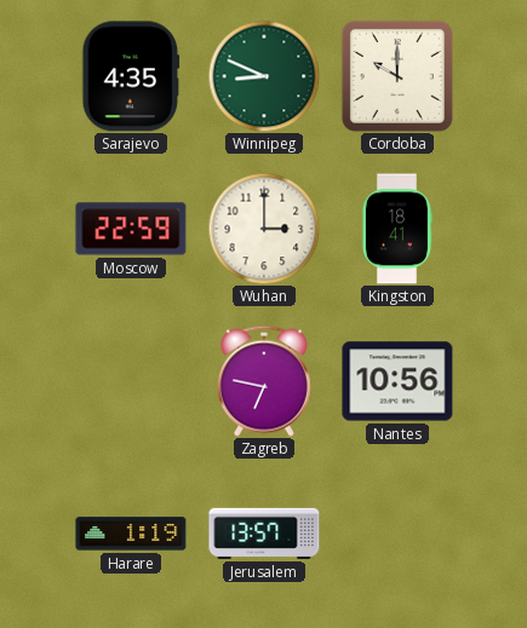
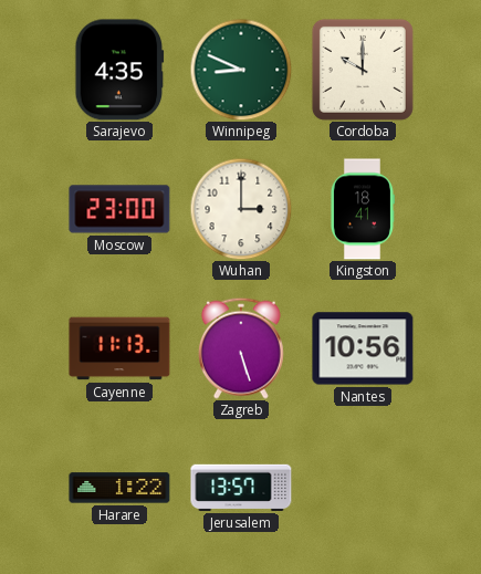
Moscow: 22:59 -> 23:00
Cayenne: none -> 11:13
Zagreb: 6:47 -> 5:27
Harare: 1:19 -> 1:22
